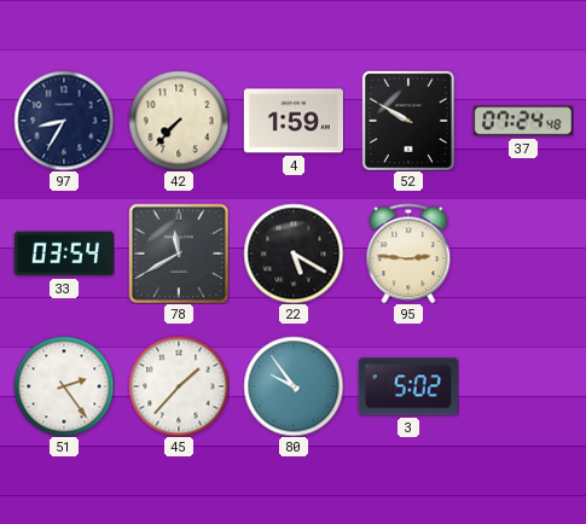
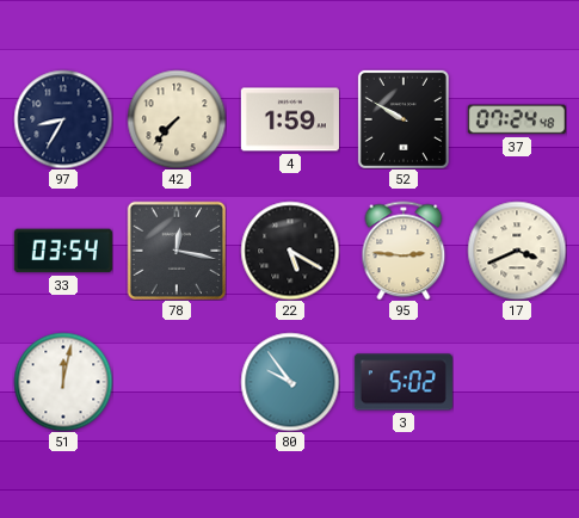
78: 11:40 -> 12:17
17: none -> 3:41
51: 2:24 -> 12:02
45: 1:37 -> none
